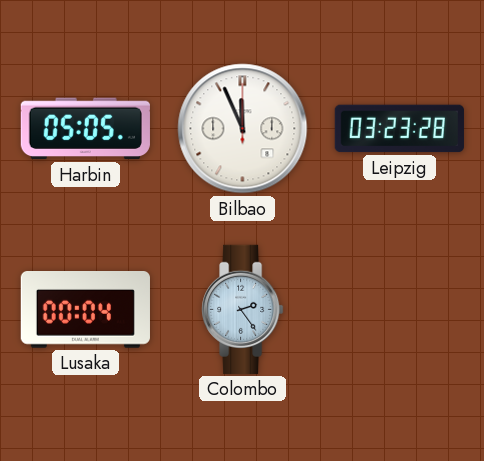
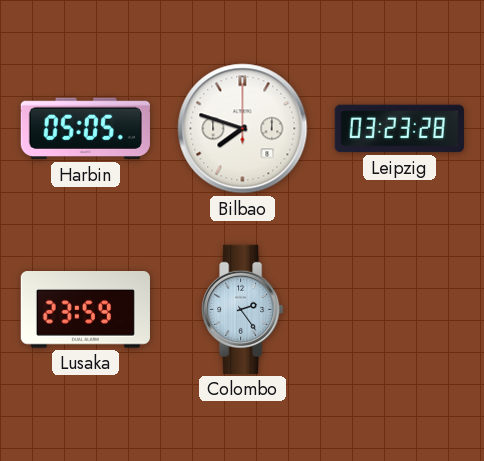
Bilbao: 11:56 -> 7:48
Lusaka: 00:04 -> 23:59
